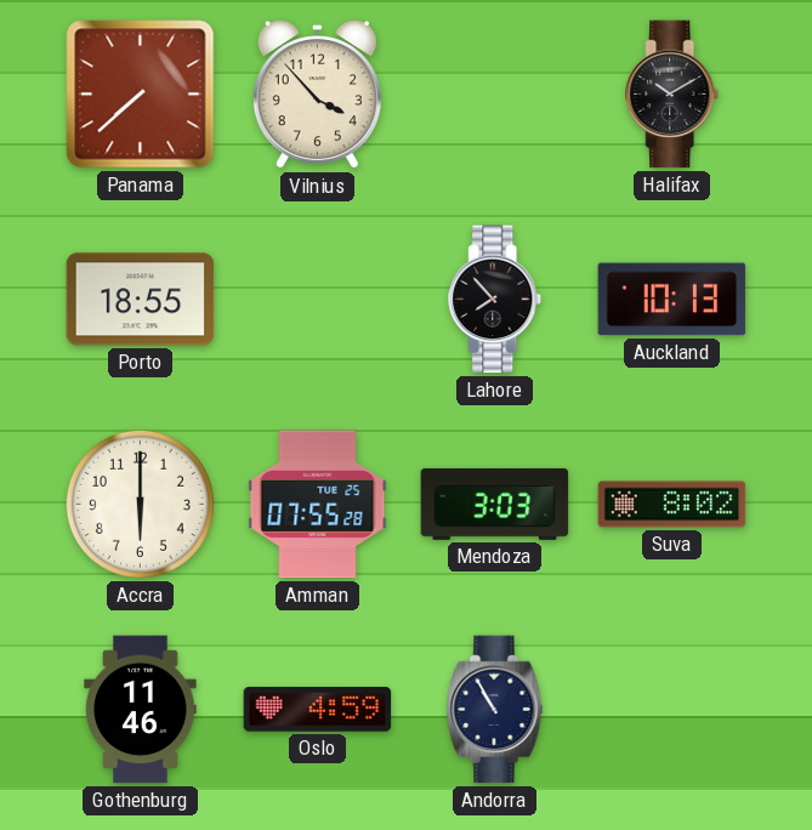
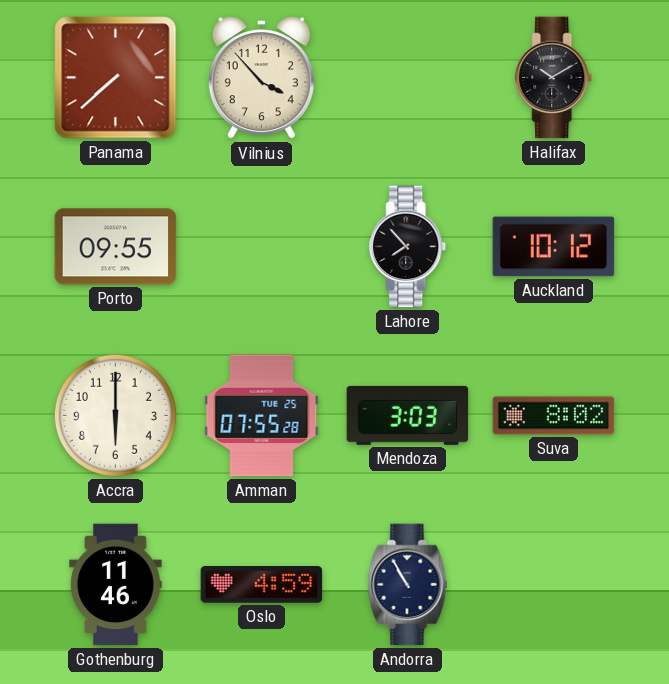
Porto: 18:55 -> 09:55
Auckland: 10:13 -> 10:12
